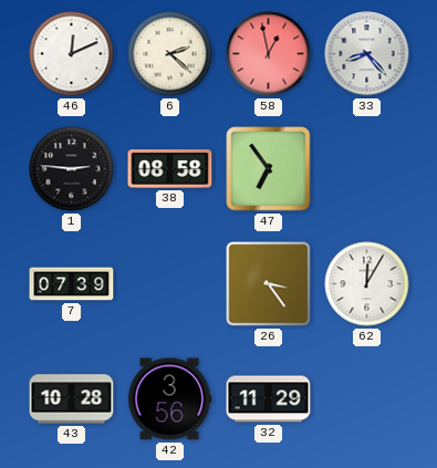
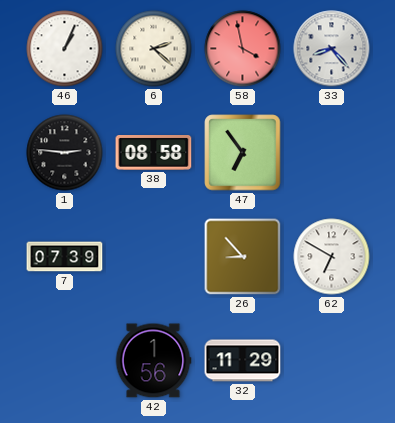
46: 12:11 -> 1:04
58: 12:58 -> 3:58
26: 3:24 -> 8:53
62: 12:05 -> 6:50
43: 10:28 -> none
42: 3:56 -> 1:56
